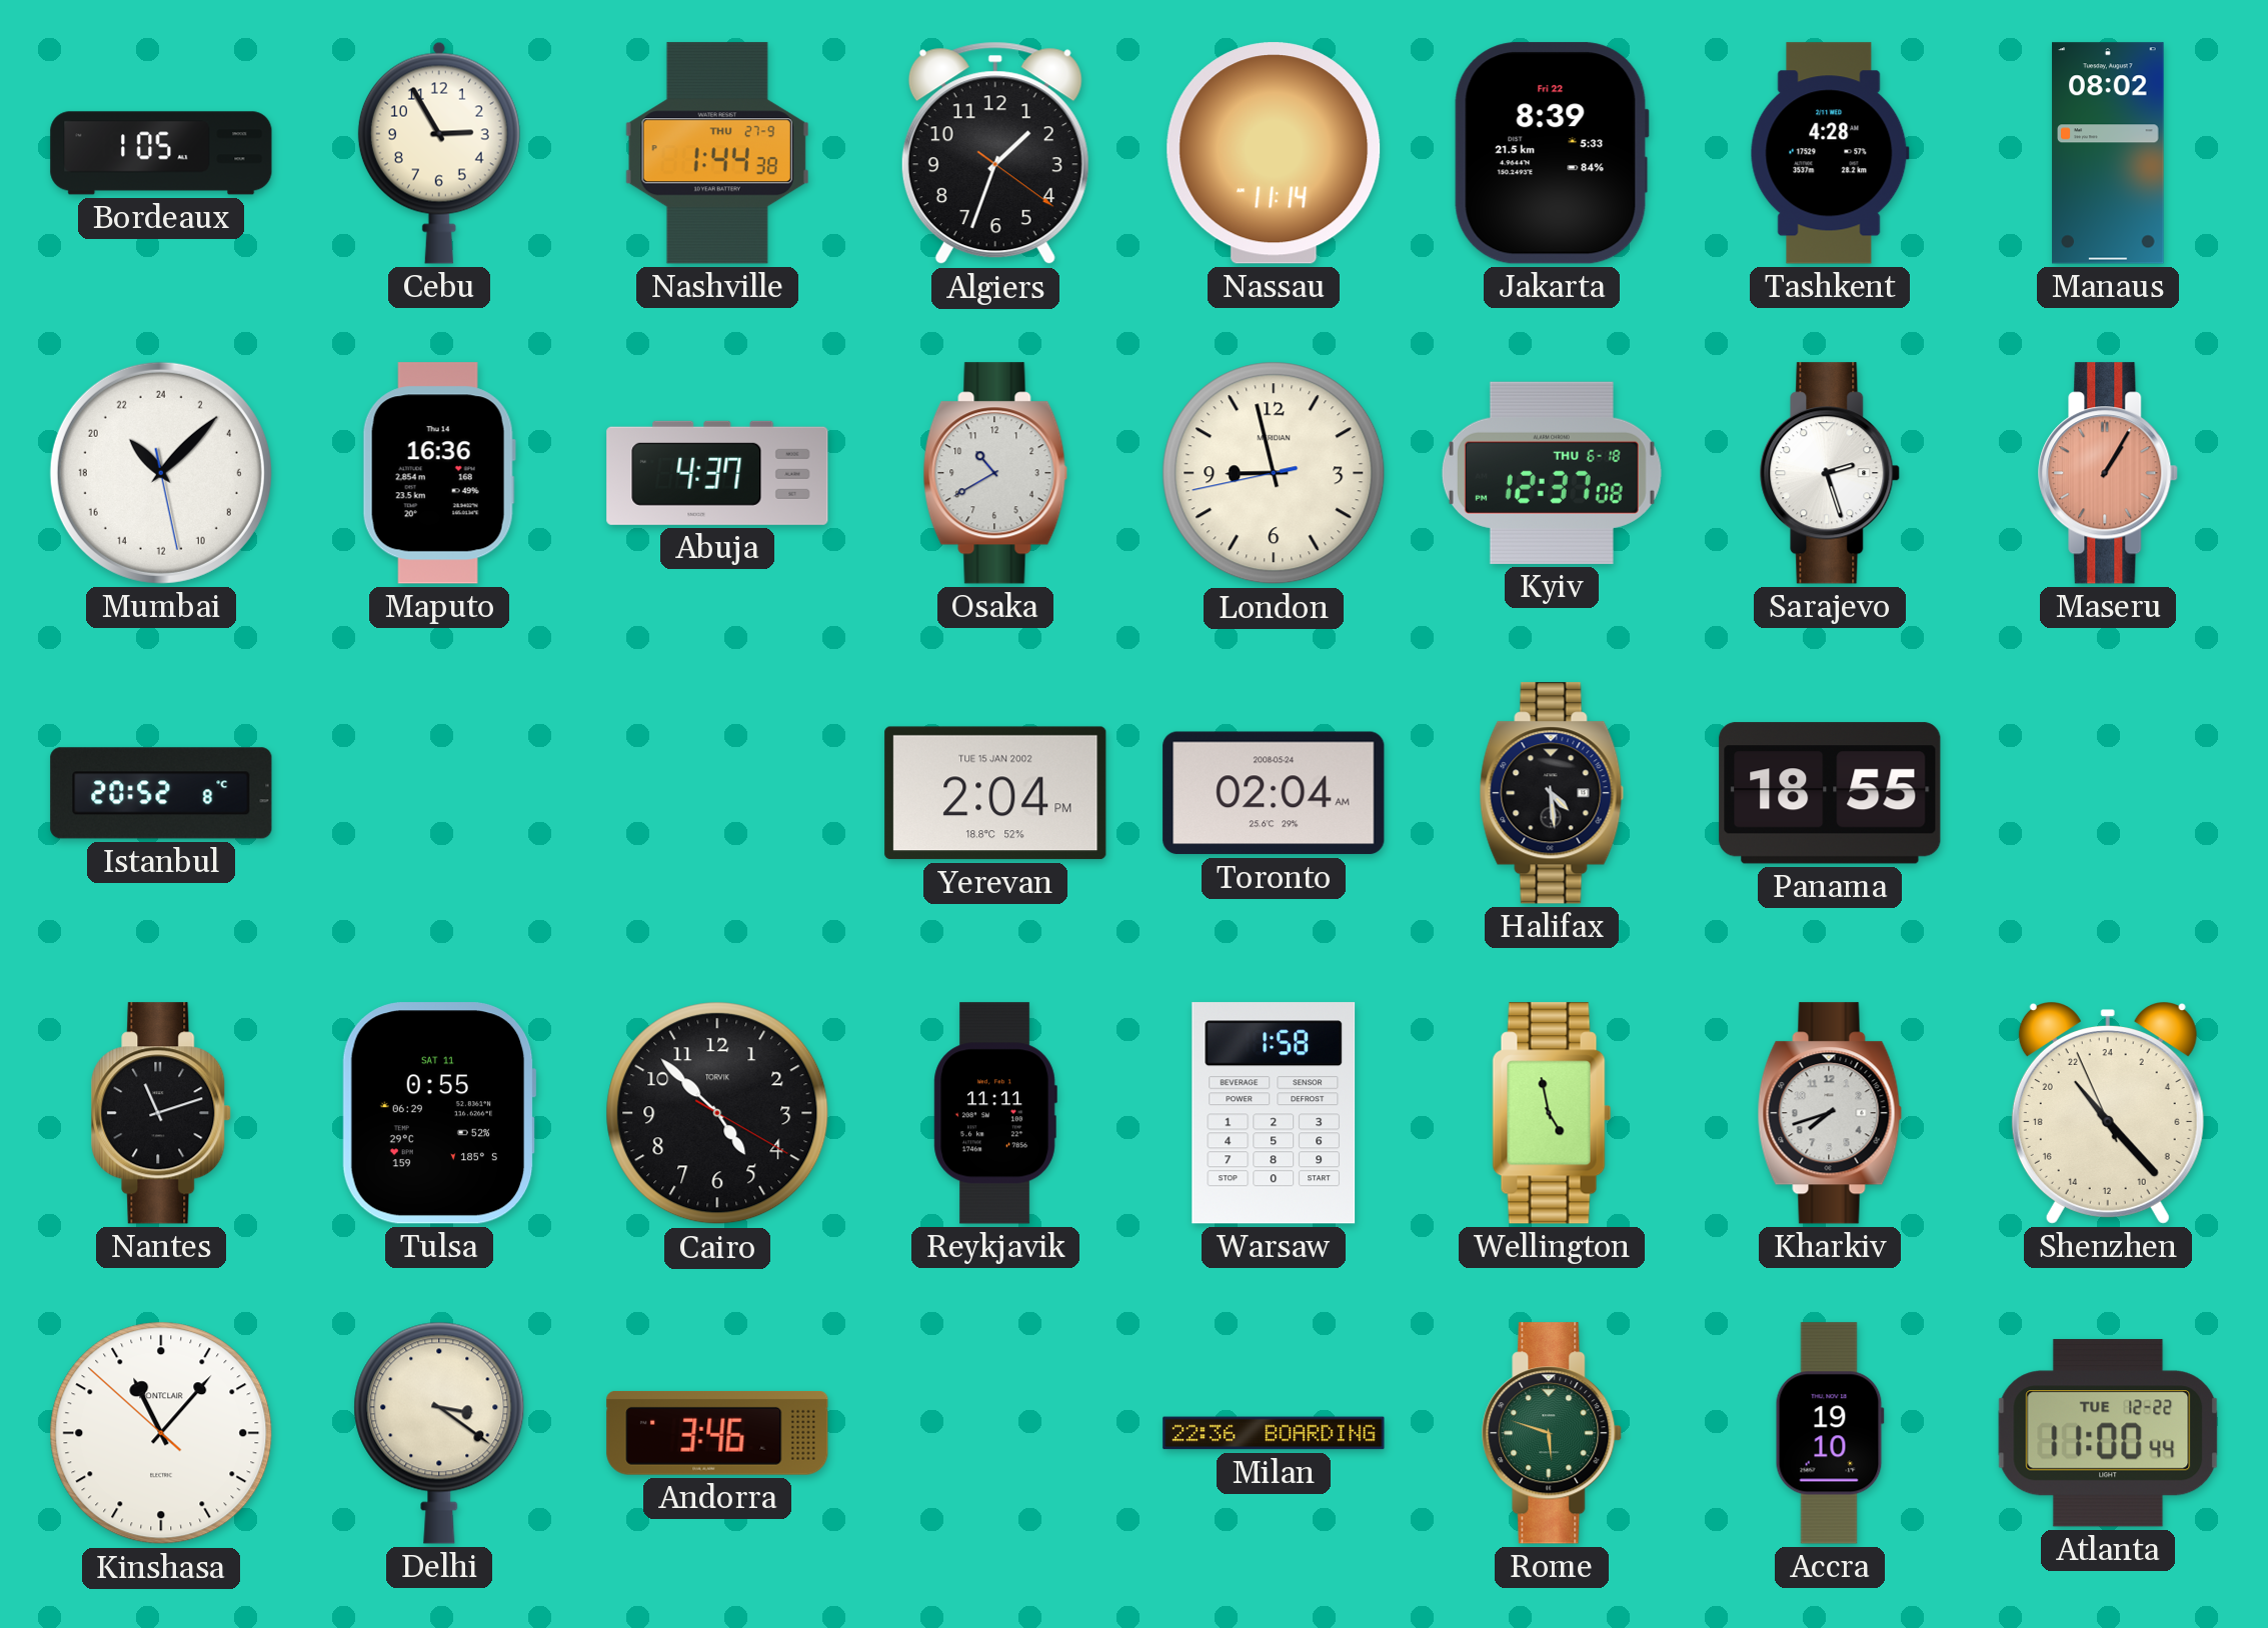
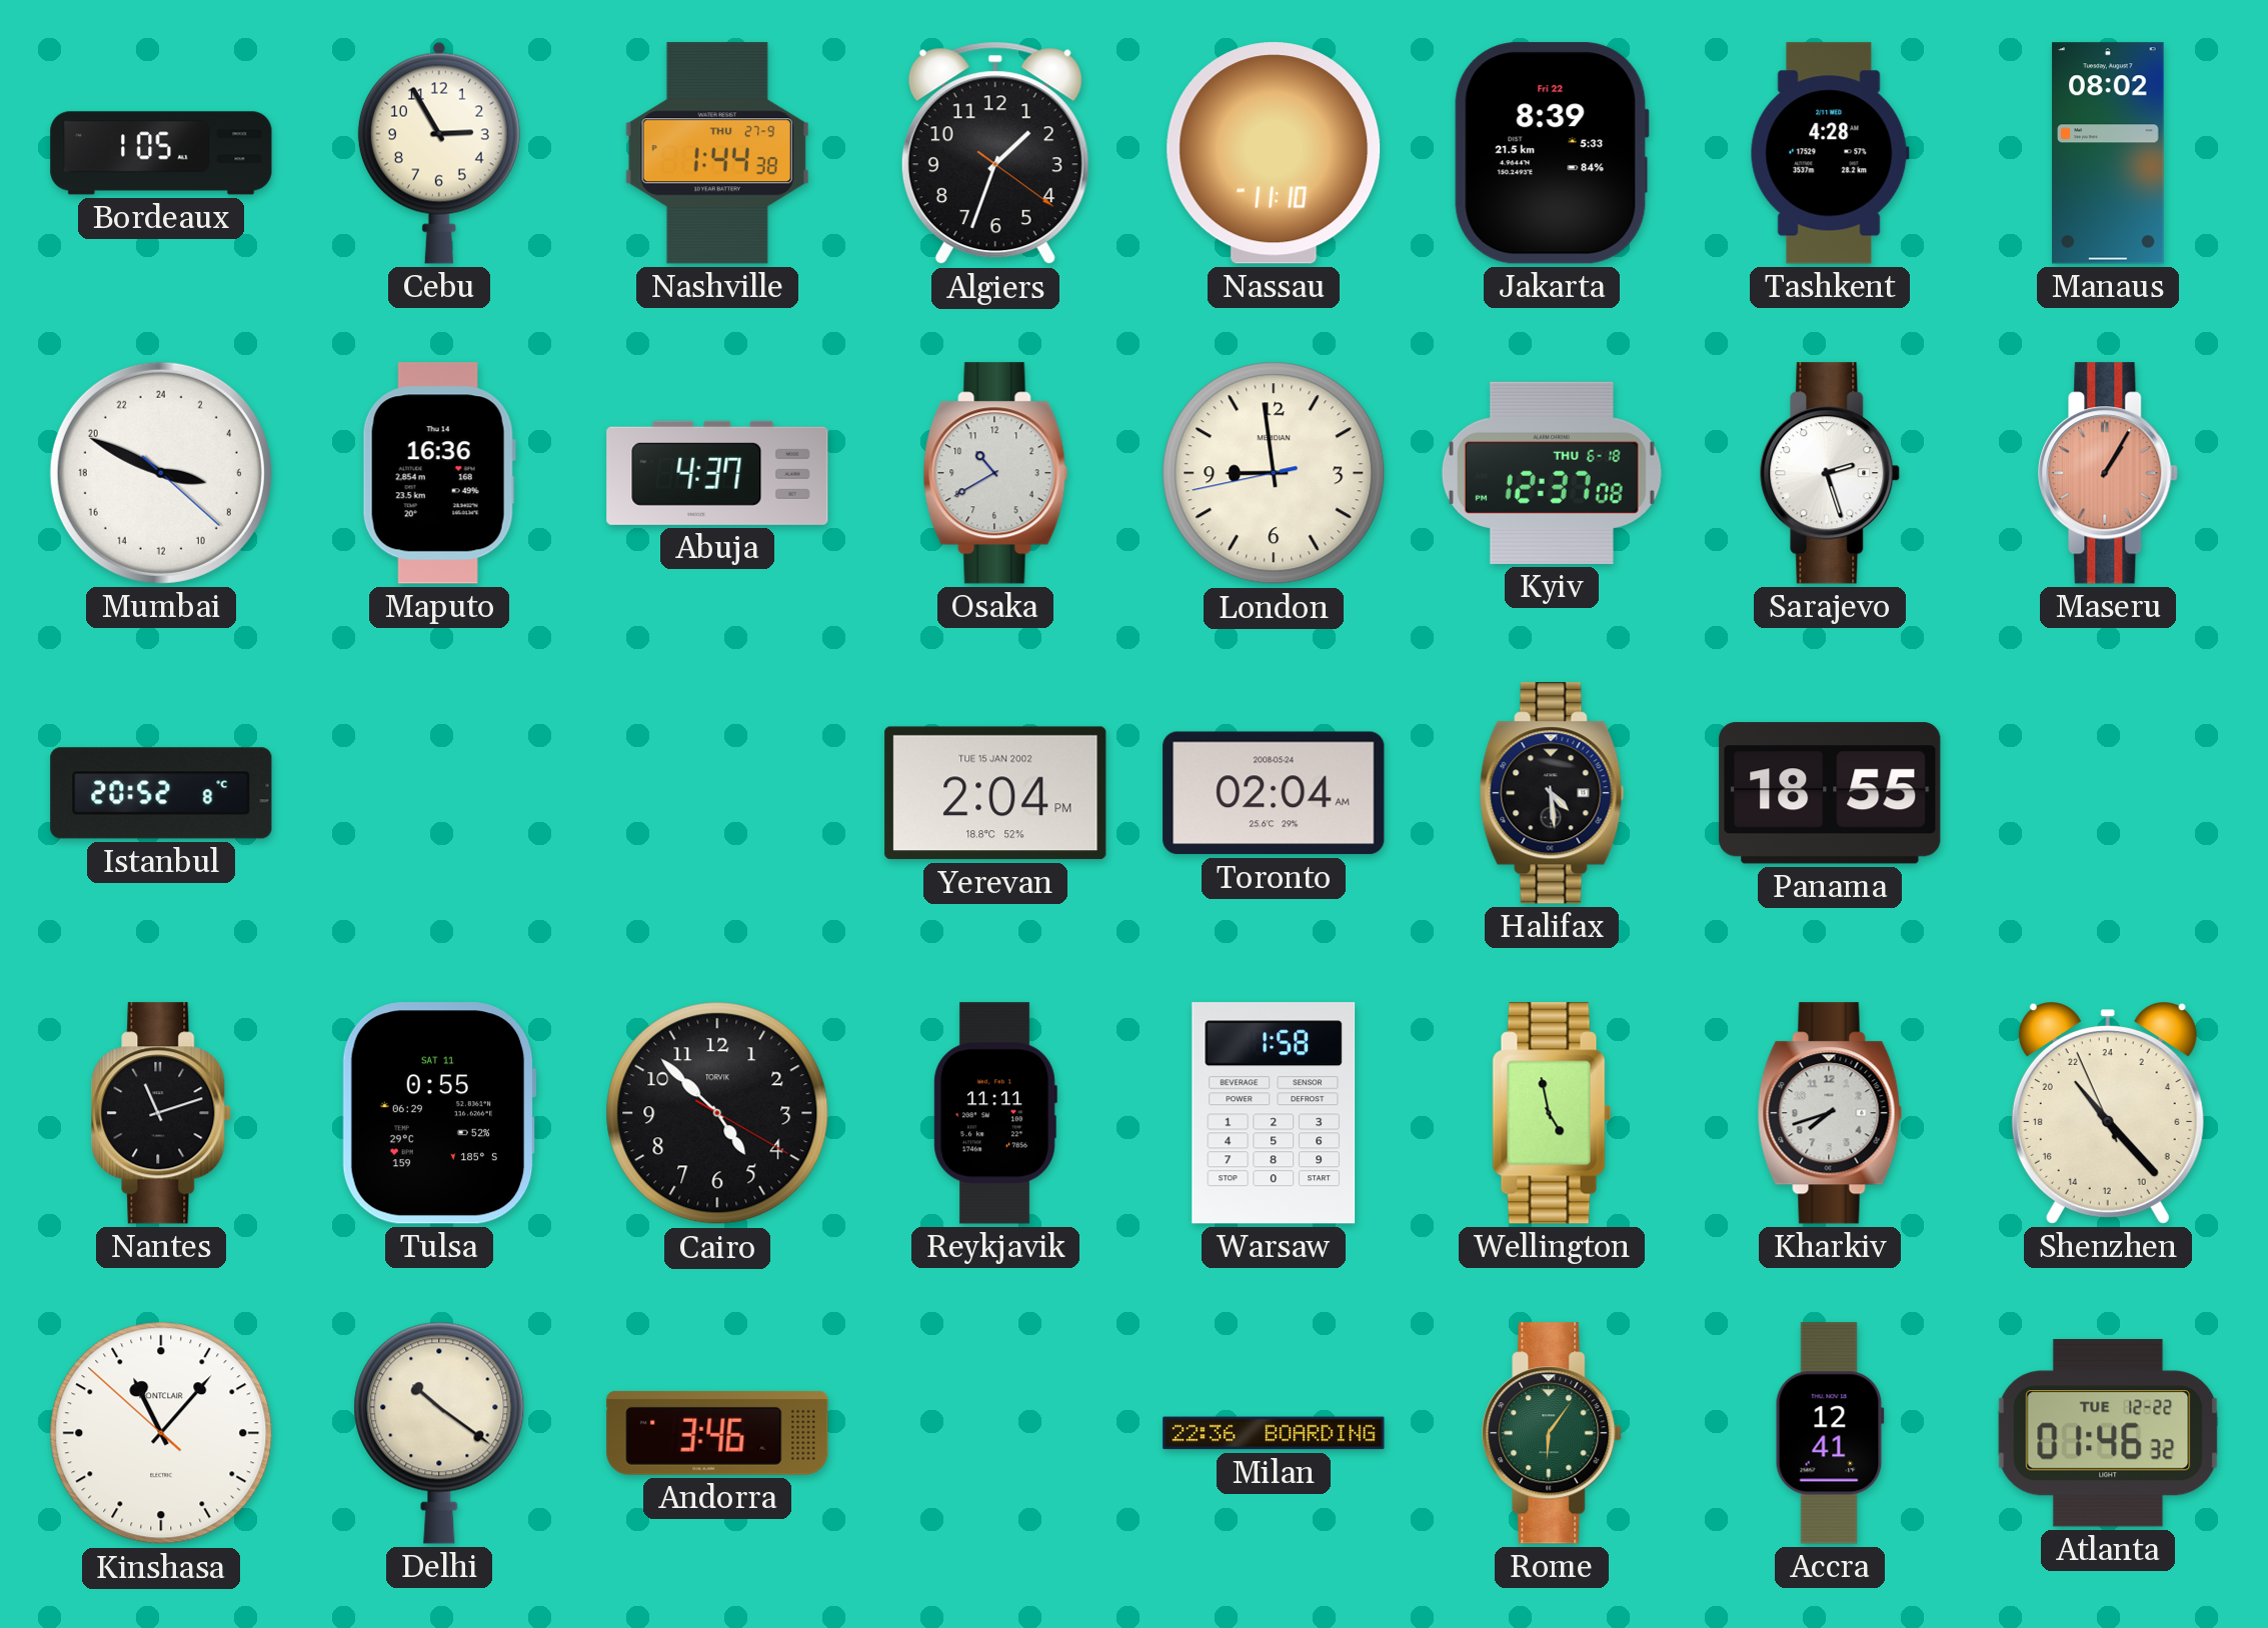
Nassau: 11:14 -> 11:10
Mumbai: 21:07 -> 6:49
London: 8:57 -> 8:58
Delhi: 3:21 -> 10:21
Rome: 5:48 -> 6:06
Accra: 19:10 -> 12:41
Atlanta: 11:00 -> 01:46
